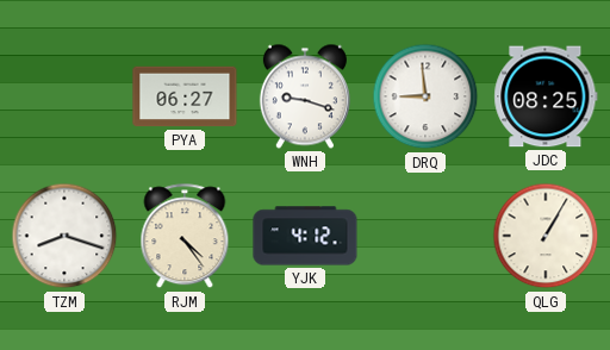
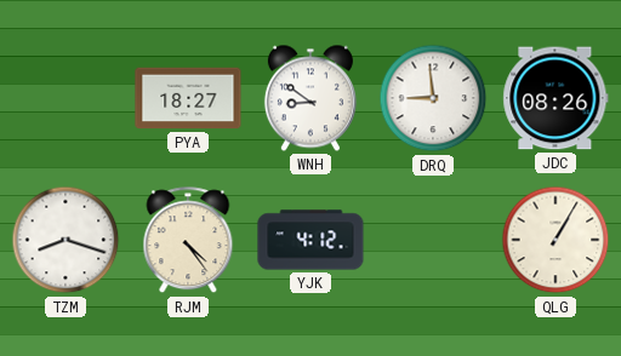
PYA: 06:27 -> 18:27
WNH: 9:18 -> 8:51
JDC: 08:25 -> 08:26
